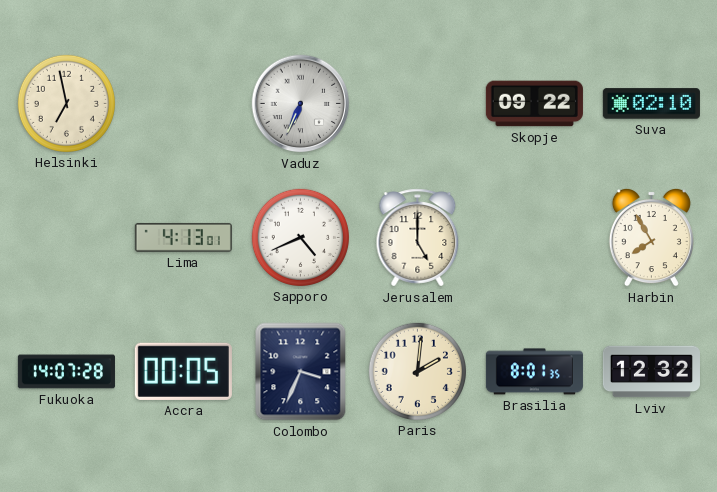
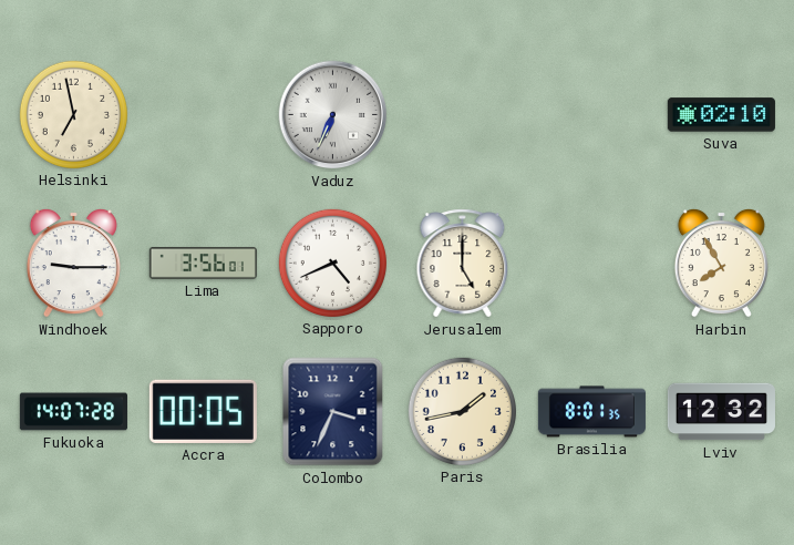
Skopje: 09:22 -> none
Windhoek: none -> 9:15
Lima: 4:13 -> 3:56
Paris: 2:01 -> 1:43
